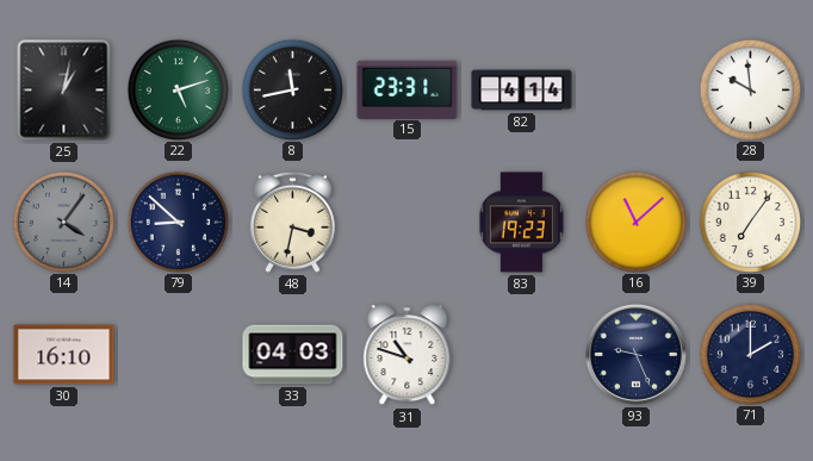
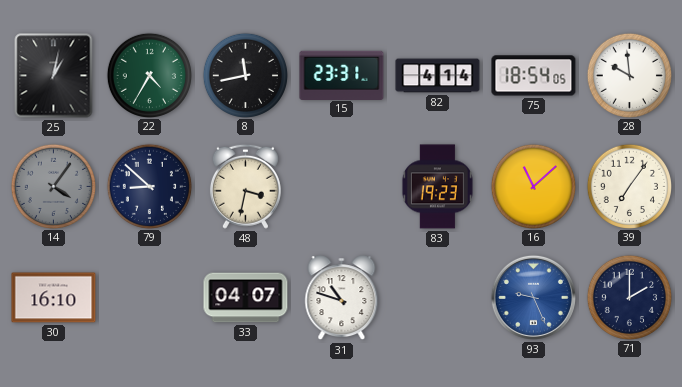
22: 5:12 -> 4:35
75: none -> 18:54
33: 04:03 -> 04:07
93 dial: navy -> blue
